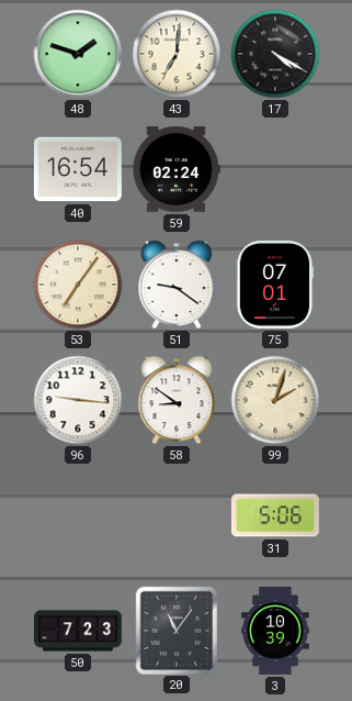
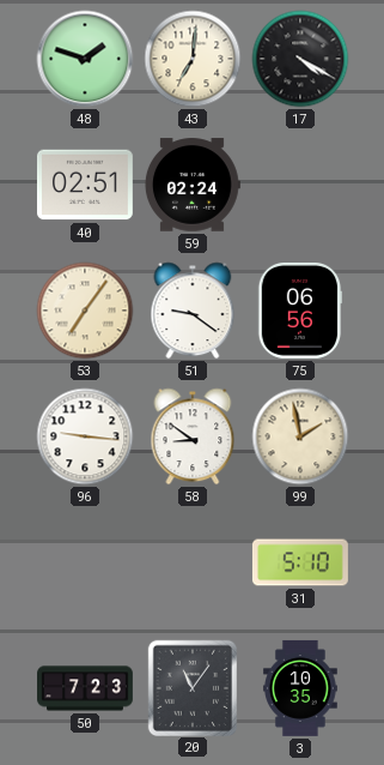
40: 16:54 -> 02:51
75: 07:01 -> 06:56
99: 2:03 -> 1:58
31: 5:06 -> 5:10
3: 10:39 -> 10:35
